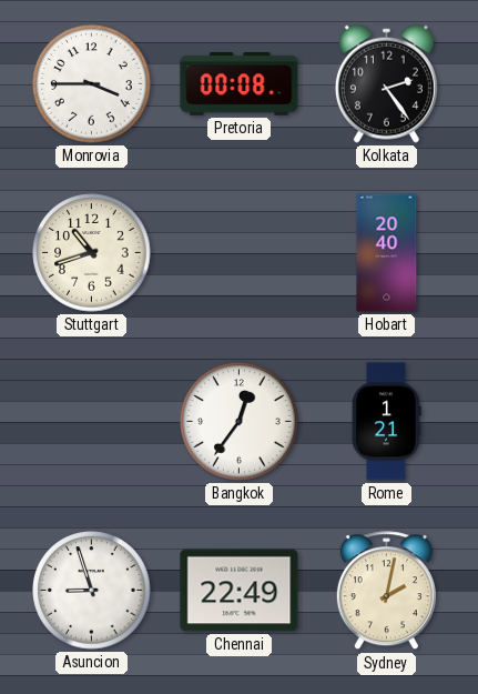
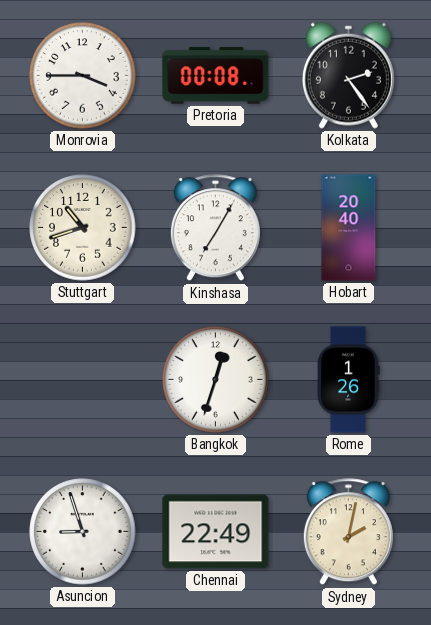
Kinshasa: none -> 7:05
Bangkok: 12:36 -> 12:33
Rome: 1:21 -> 1:26
